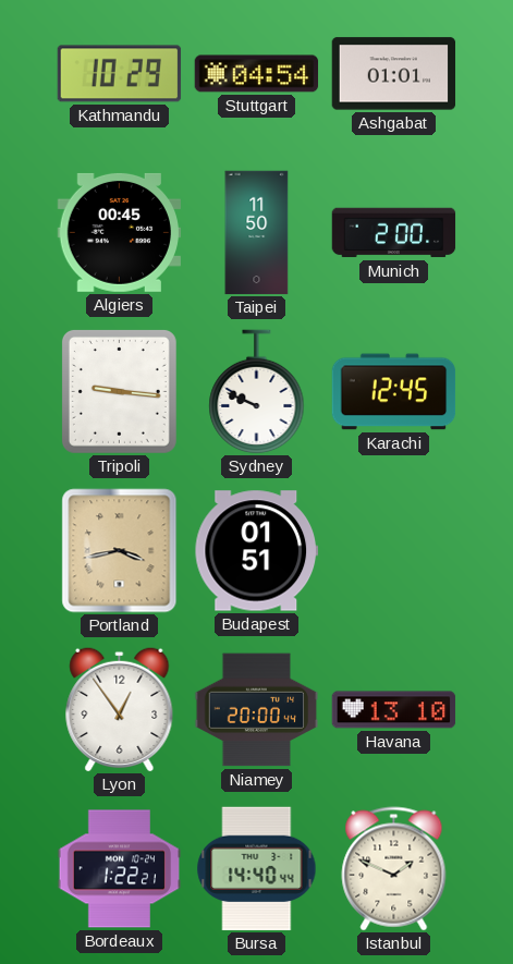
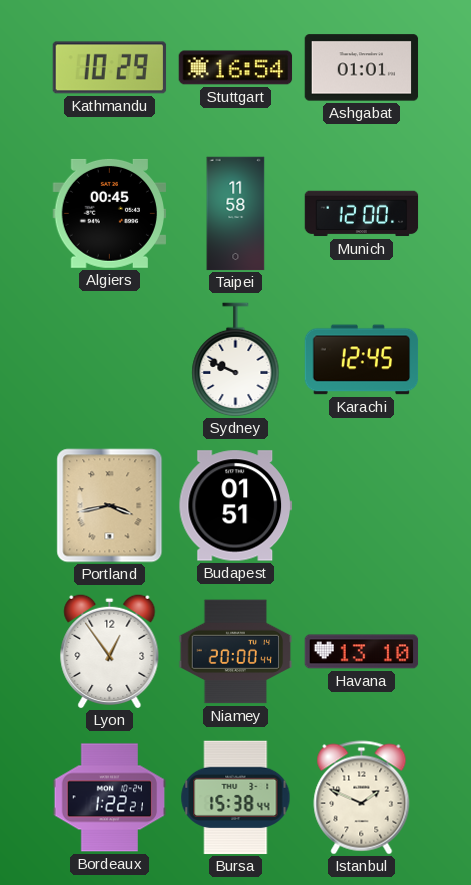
Stuttgart: 04:54 -> 16:54
Taipei: 11:50 -> 11:58
Munich: 2:00 -> 12:00
Tripoli: 9:16 -> none
Bursa: 14:40 -> 15:38
